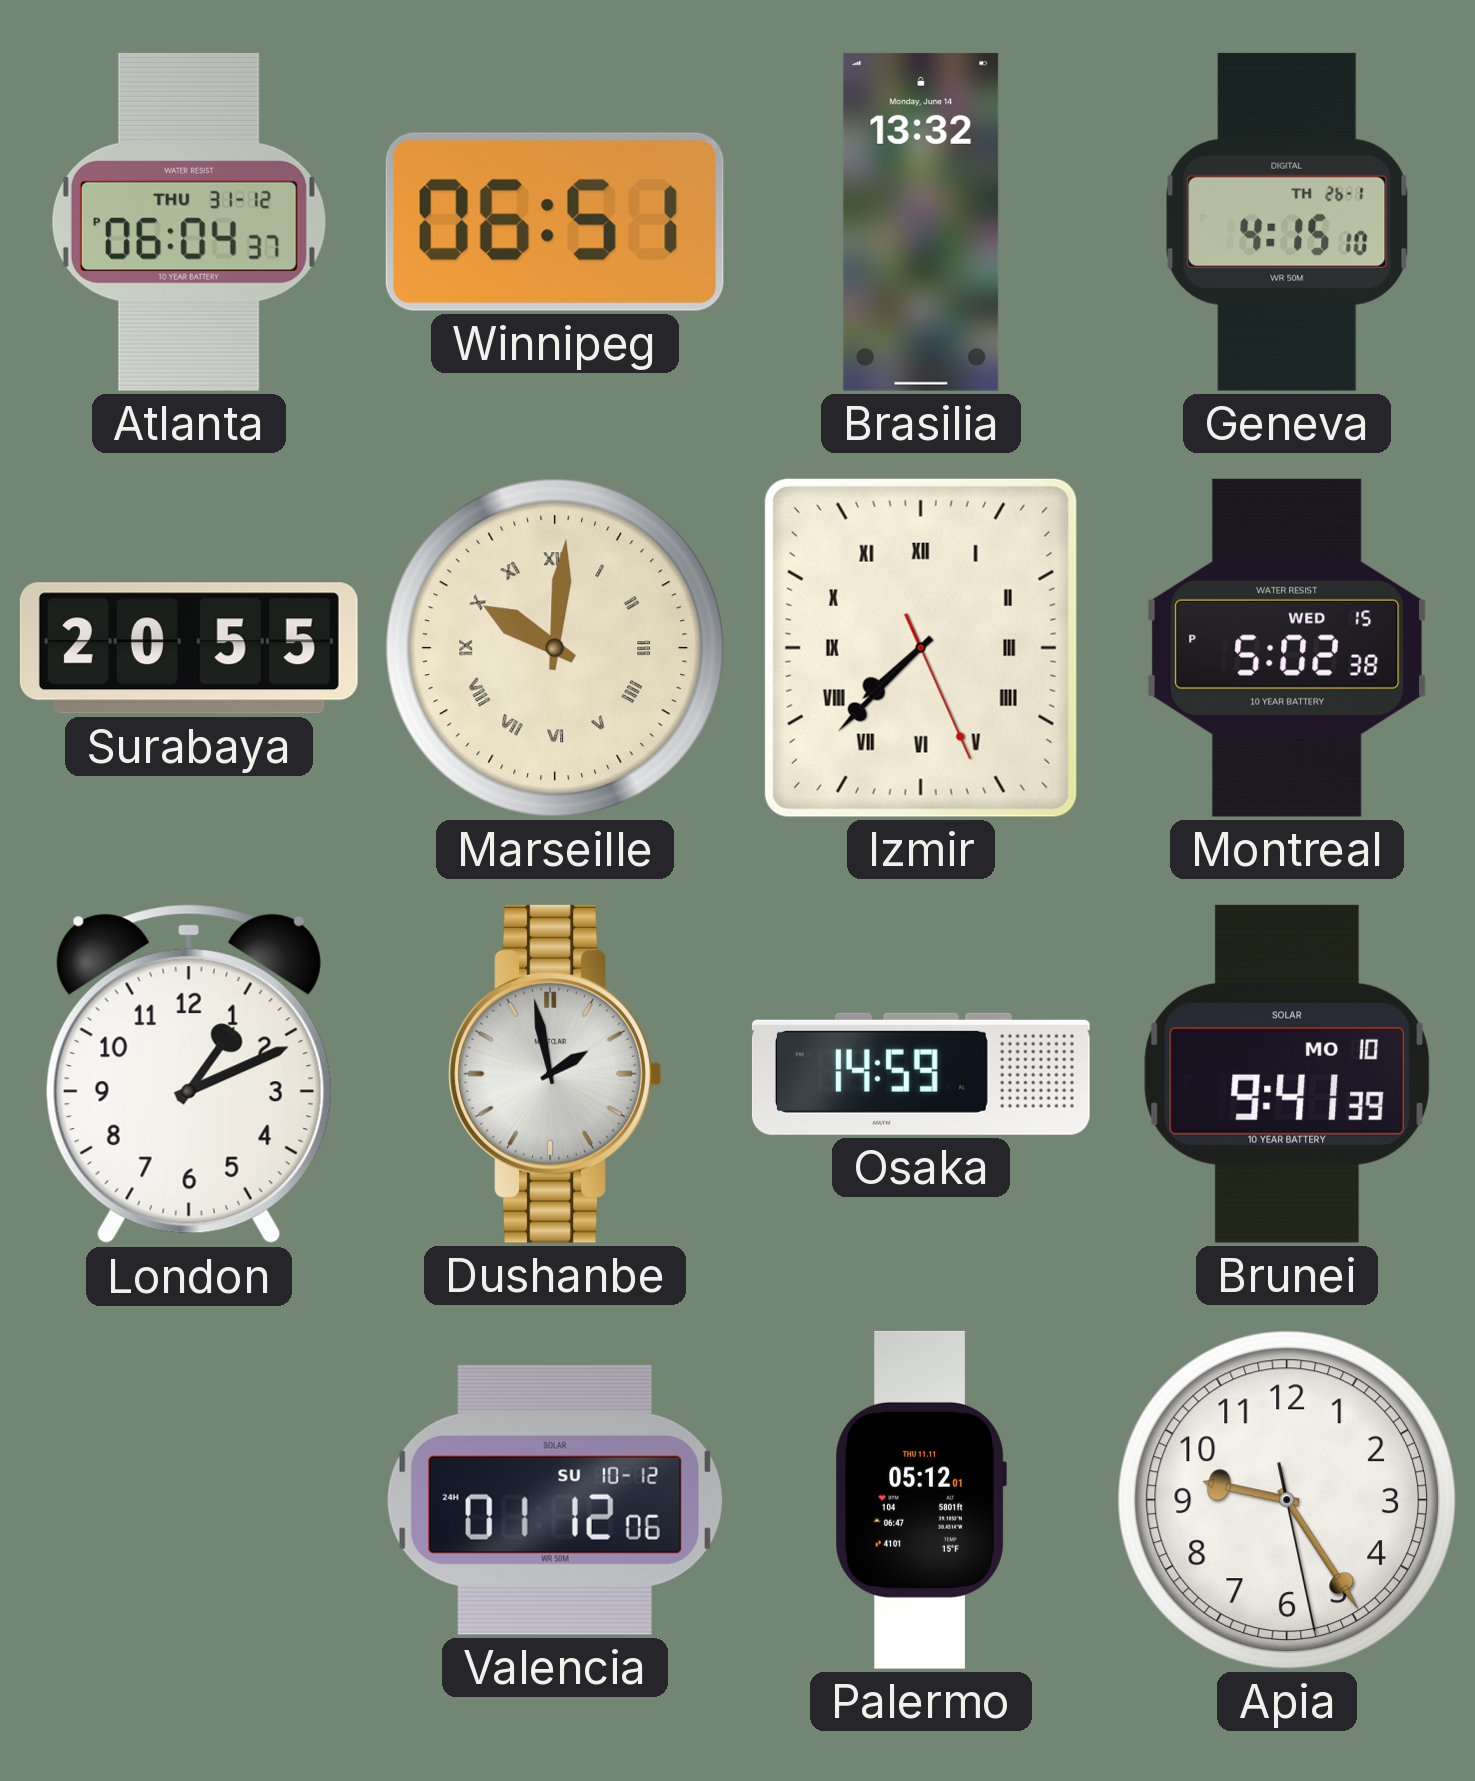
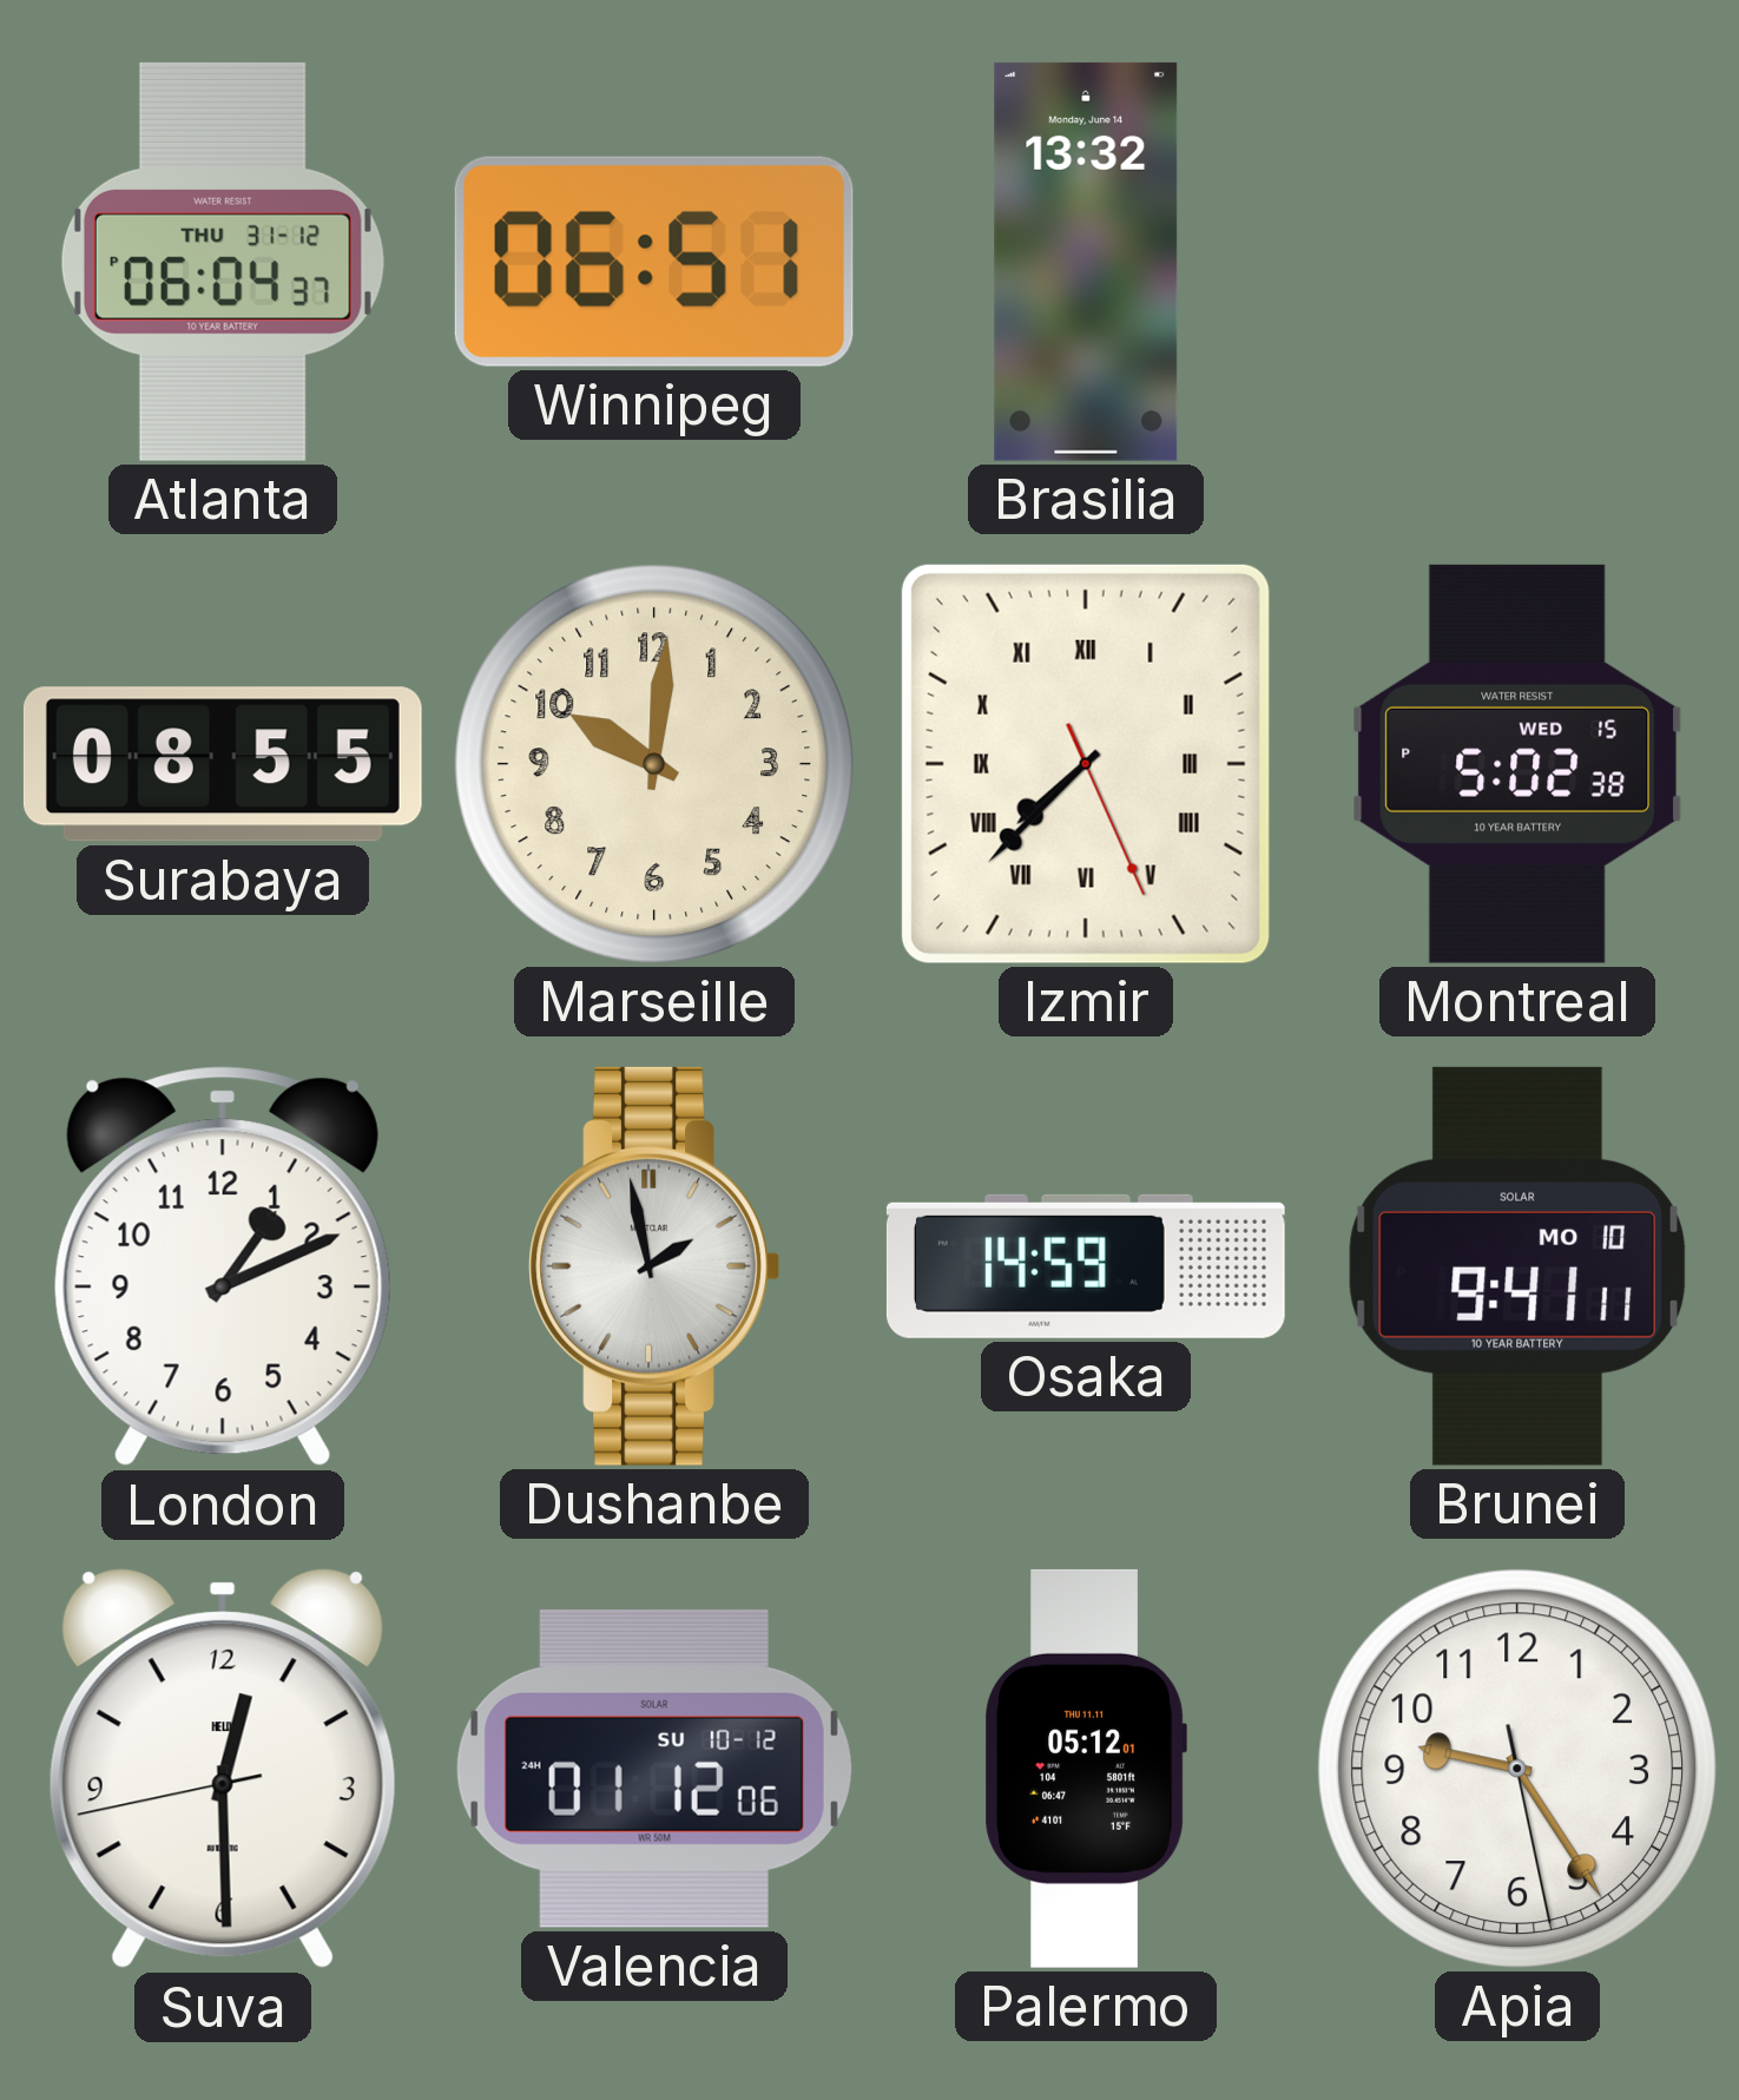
Geneva: 4:15 -> none
Surabaya: 20:55 -> 08:55
Marseille numerals: Roman -> Arabic
Brunei: 9:41:39 -> 9:41:11
Suva: none -> 12:29
